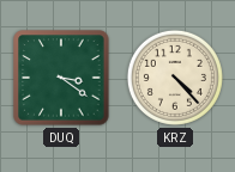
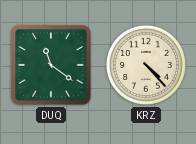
DUQ: 3:21 -> 11:21
